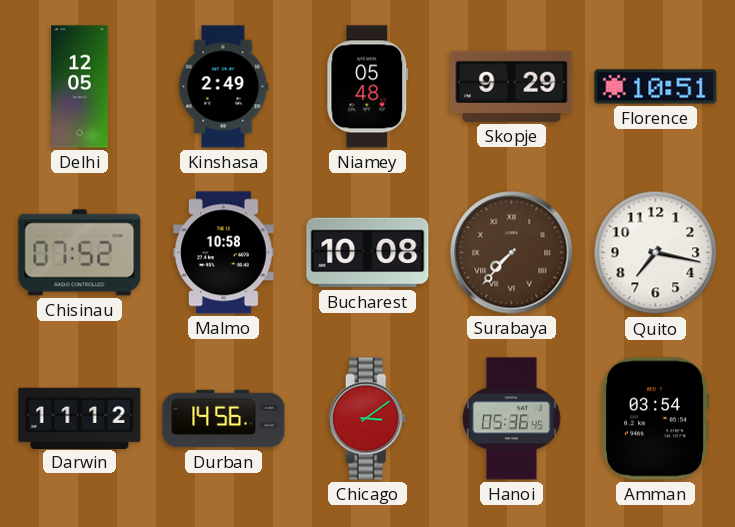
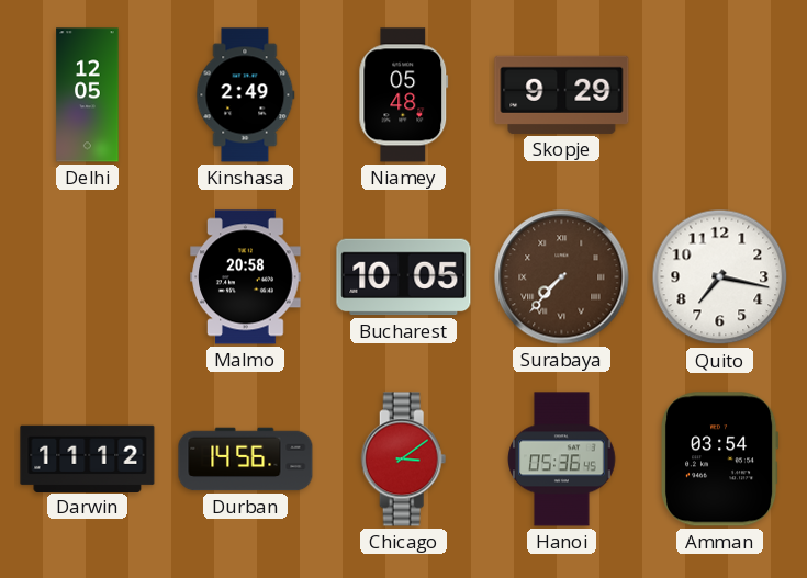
Florence: 10:51 -> none
Chisinau: 07:52 -> none
Malmo: 10:58 -> 20:58
Bucharest: 10:08 -> 10:05
